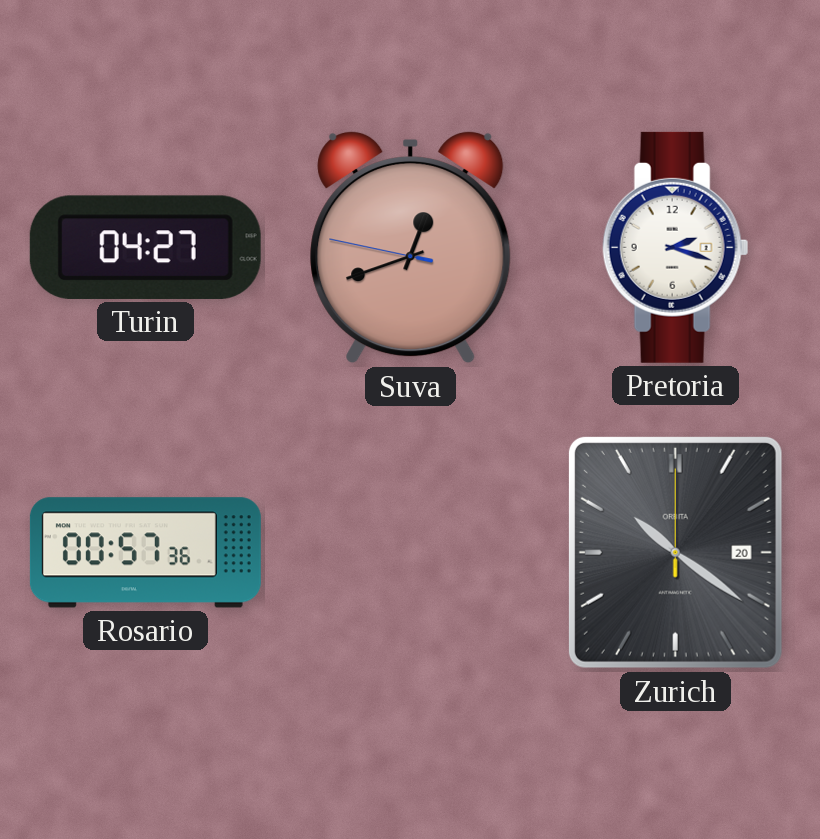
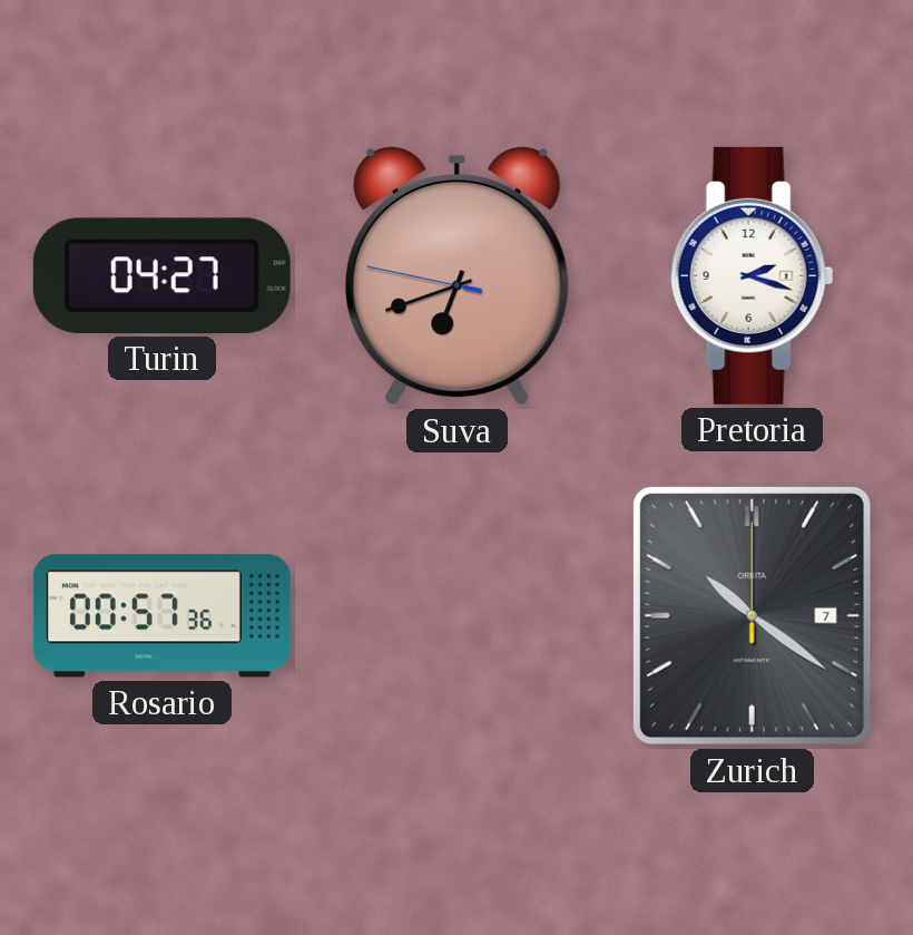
Suva: 12:41 -> 6:41
Zurich date: 20 -> 7
